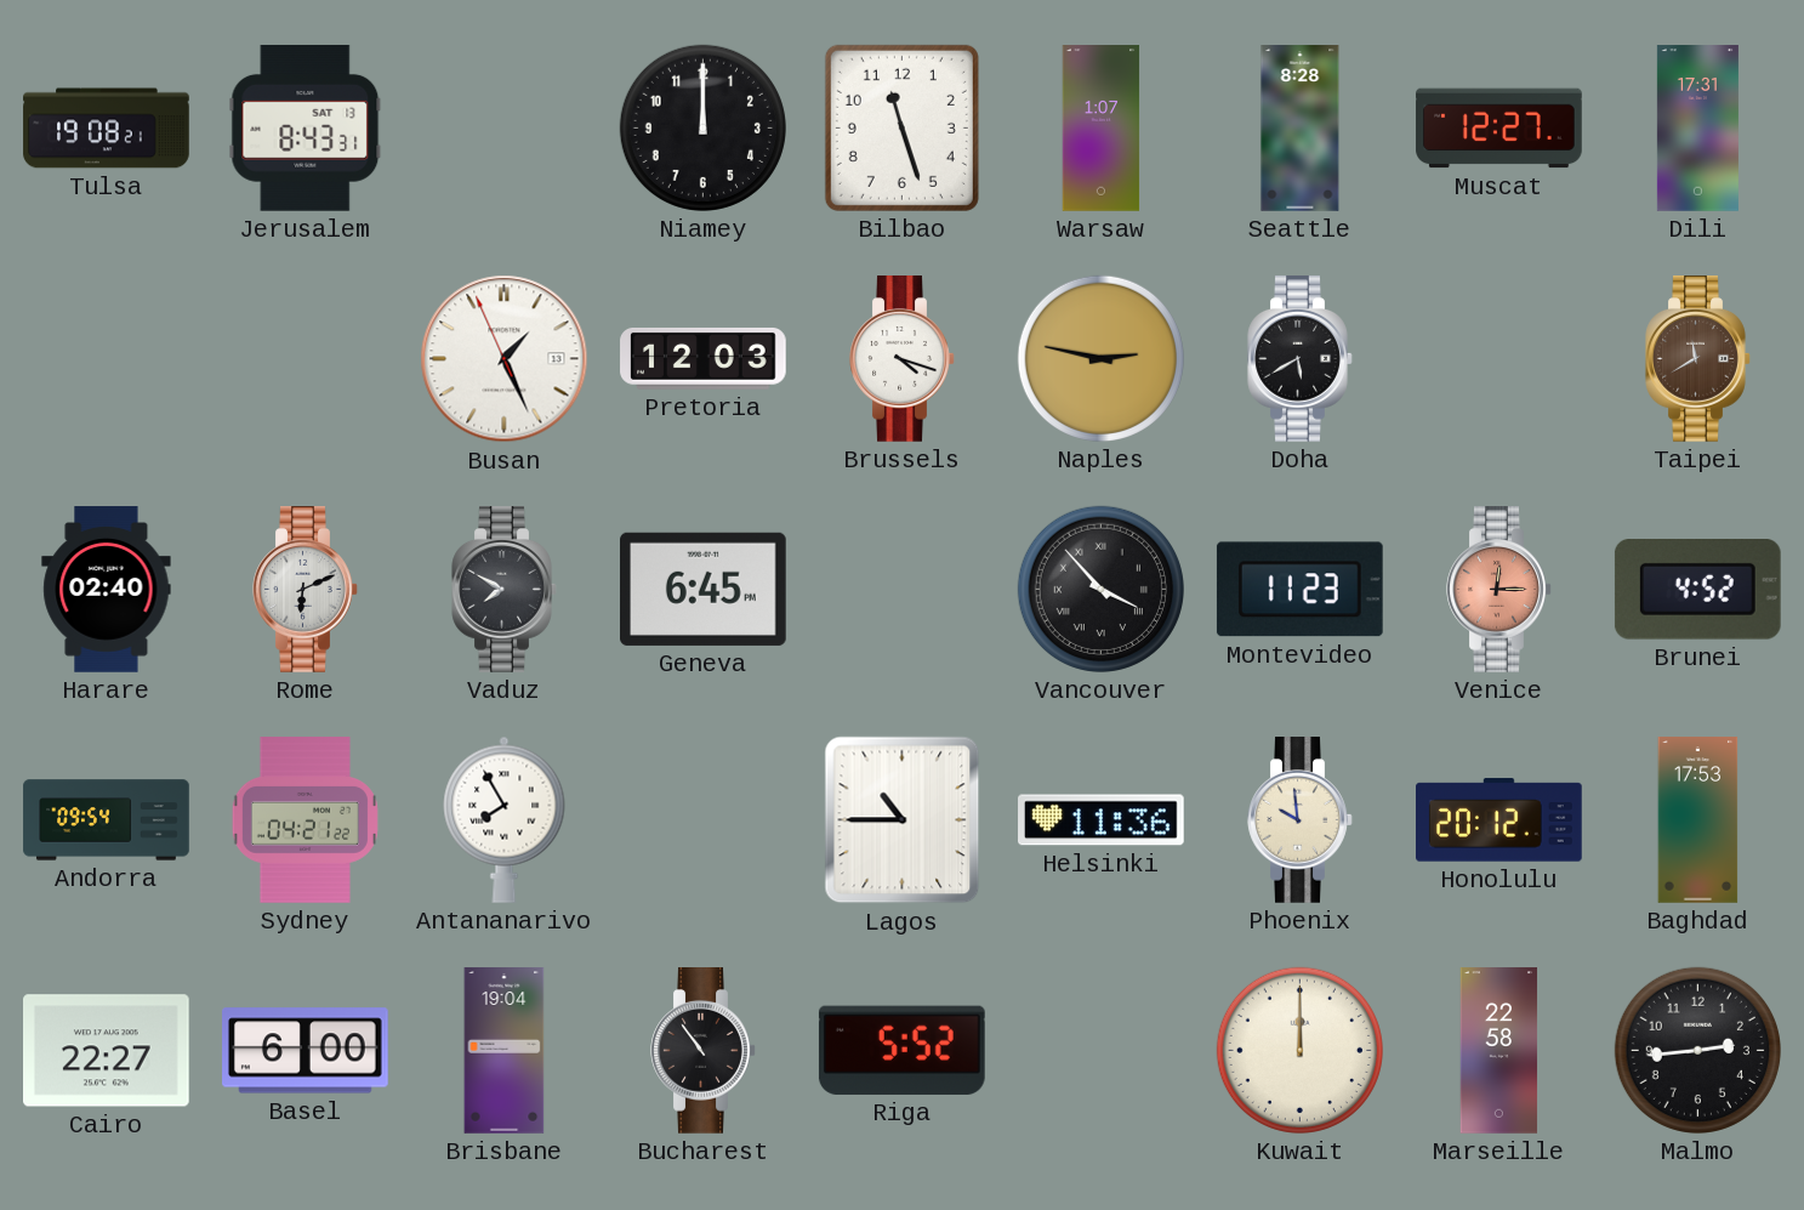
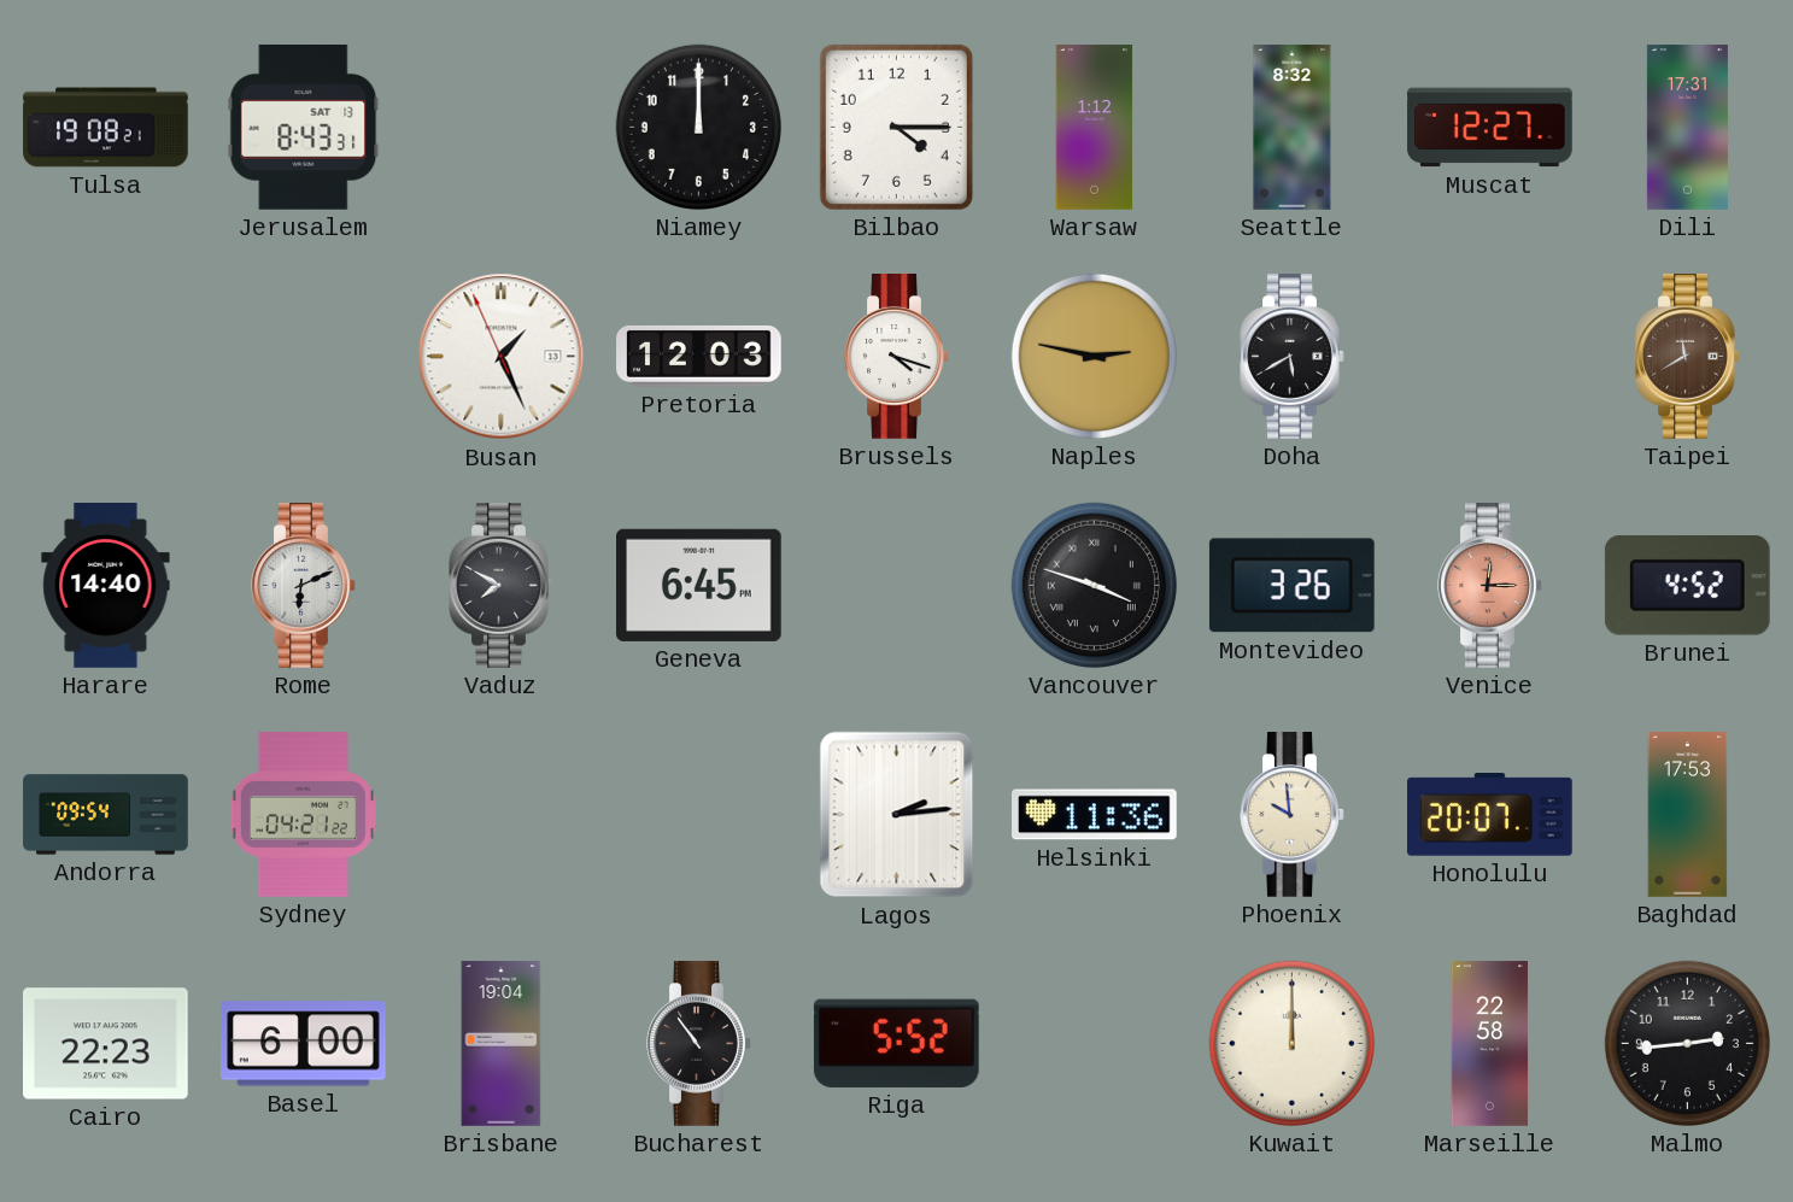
Bilbao: 11:27 -> 4:15
Warsaw: 1:07 -> 1:12
Seattle: 8:28 -> 8:32
Harare: 02:40 -> 14:40
Vancouver: 3:53 -> 3:48
Montevideo: 11:23 -> 3:26
Antananarivo: 7:55 -> none
Lagos: 10:45 -> 2:14
Honolulu: 20:12 -> 20:07
Cairo: 22:27 -> 22:23
